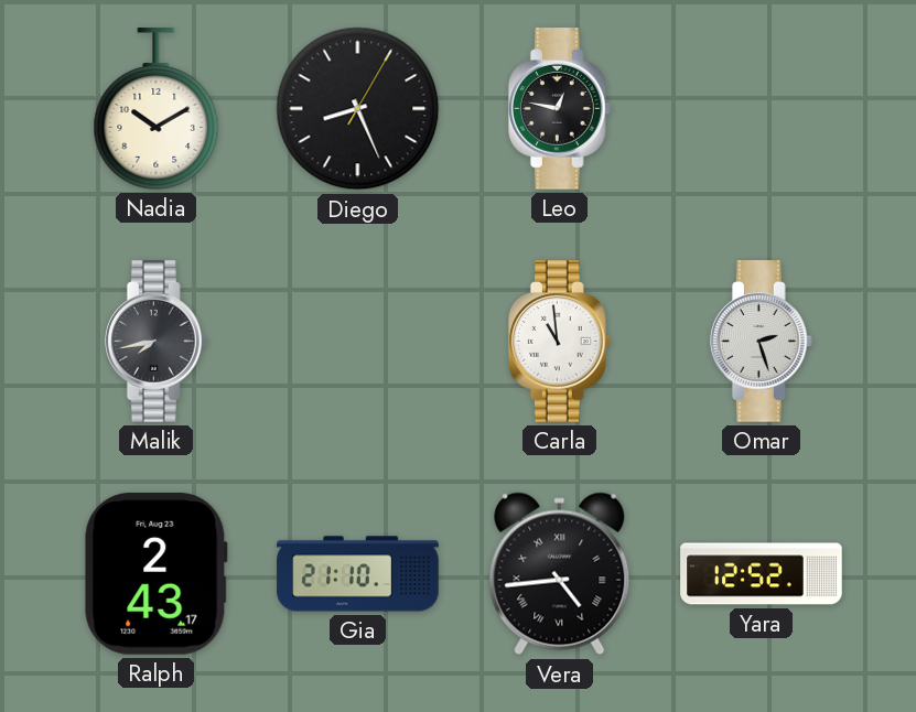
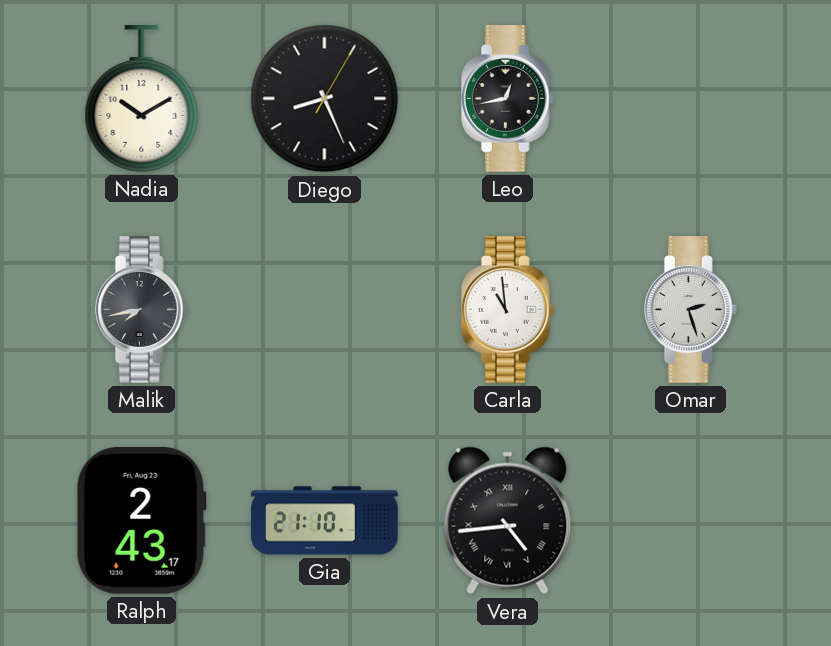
Leo: 12:47 -> 12:43
Yara: 12:52 -> none
